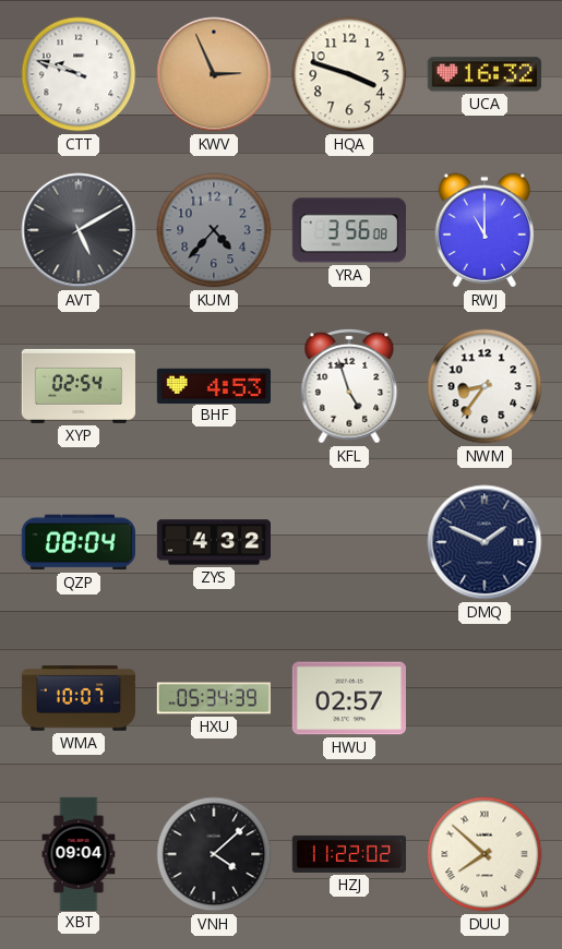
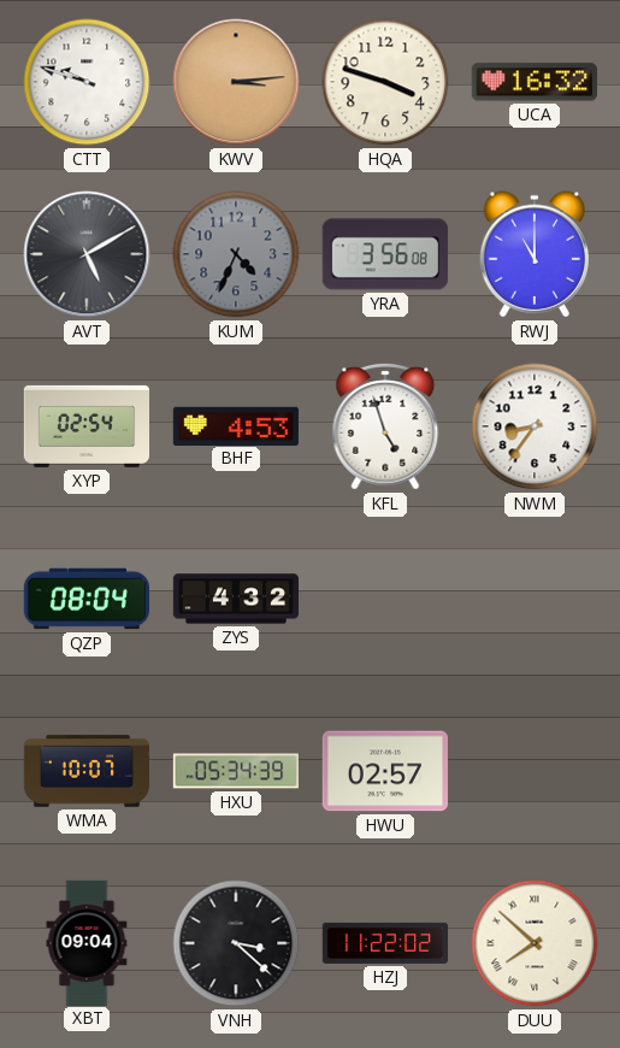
KWV: 2:56 -> 3:14
KUM: 4:37 -> 4:34
DMQ: 1:49 -> none
VNH: 4:08 -> 3:22
